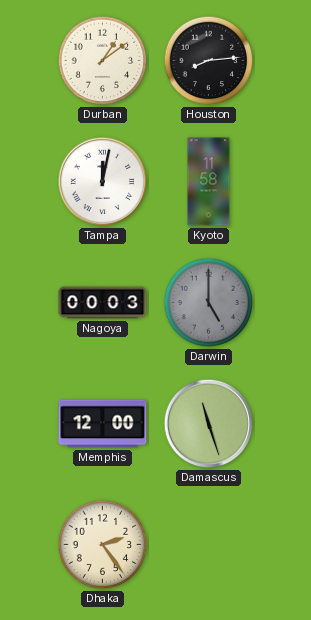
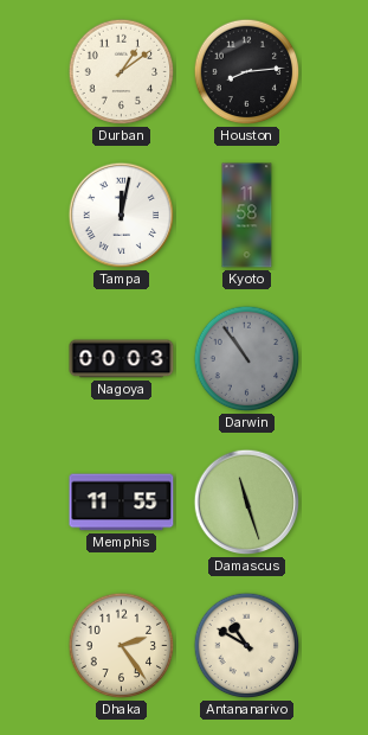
Darwin: 5:00 -> 10:54
Memphis: 12:00 -> 11:55
Antananarivo: none -> 10:50
